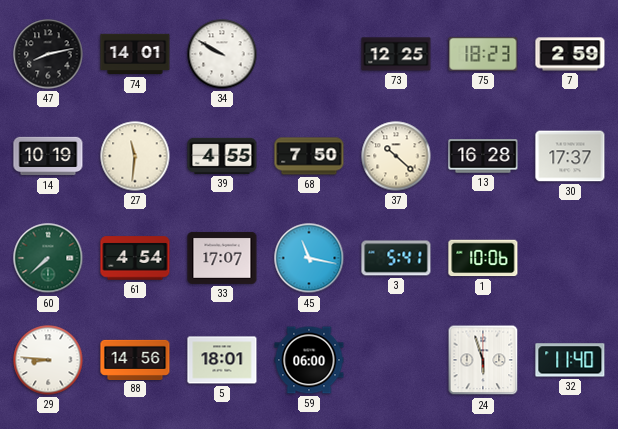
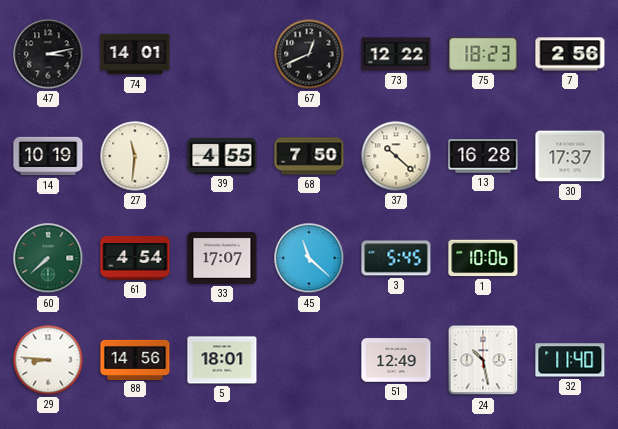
47: 8:13 -> 3:13
34: 9:50 -> none
67: none -> 12:41
73: 12:25 -> 12:22
7: 2:59 -> 2:56
45: 11:17 -> 11:22
3: 5:41 -> 5:45
59: 06:00 -> none
51: none -> 12:49
24: 5:57 -> 10:28
